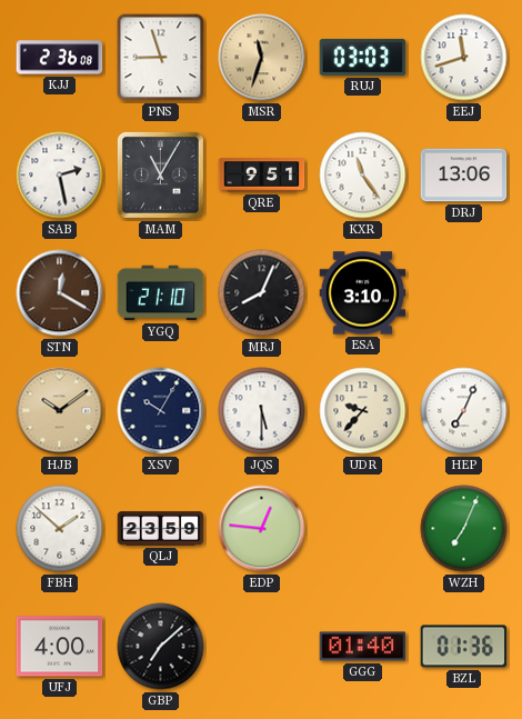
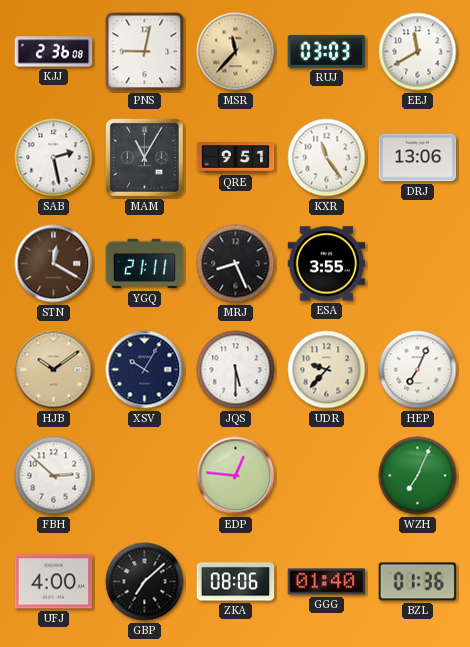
PNS: 8:57 -> 9:02
MSR: 11:33 -> 11:37
EEJ: 11:42 -> 11:40
YGQ: 21:10 -> 21:11
MRJ: 8:04 -> 8:26
ESA: 3:10 -> 3:55
FBH: 1:52 -> 2:52
QLJ: 23:59 -> none
ZKA: none -> 08:06
